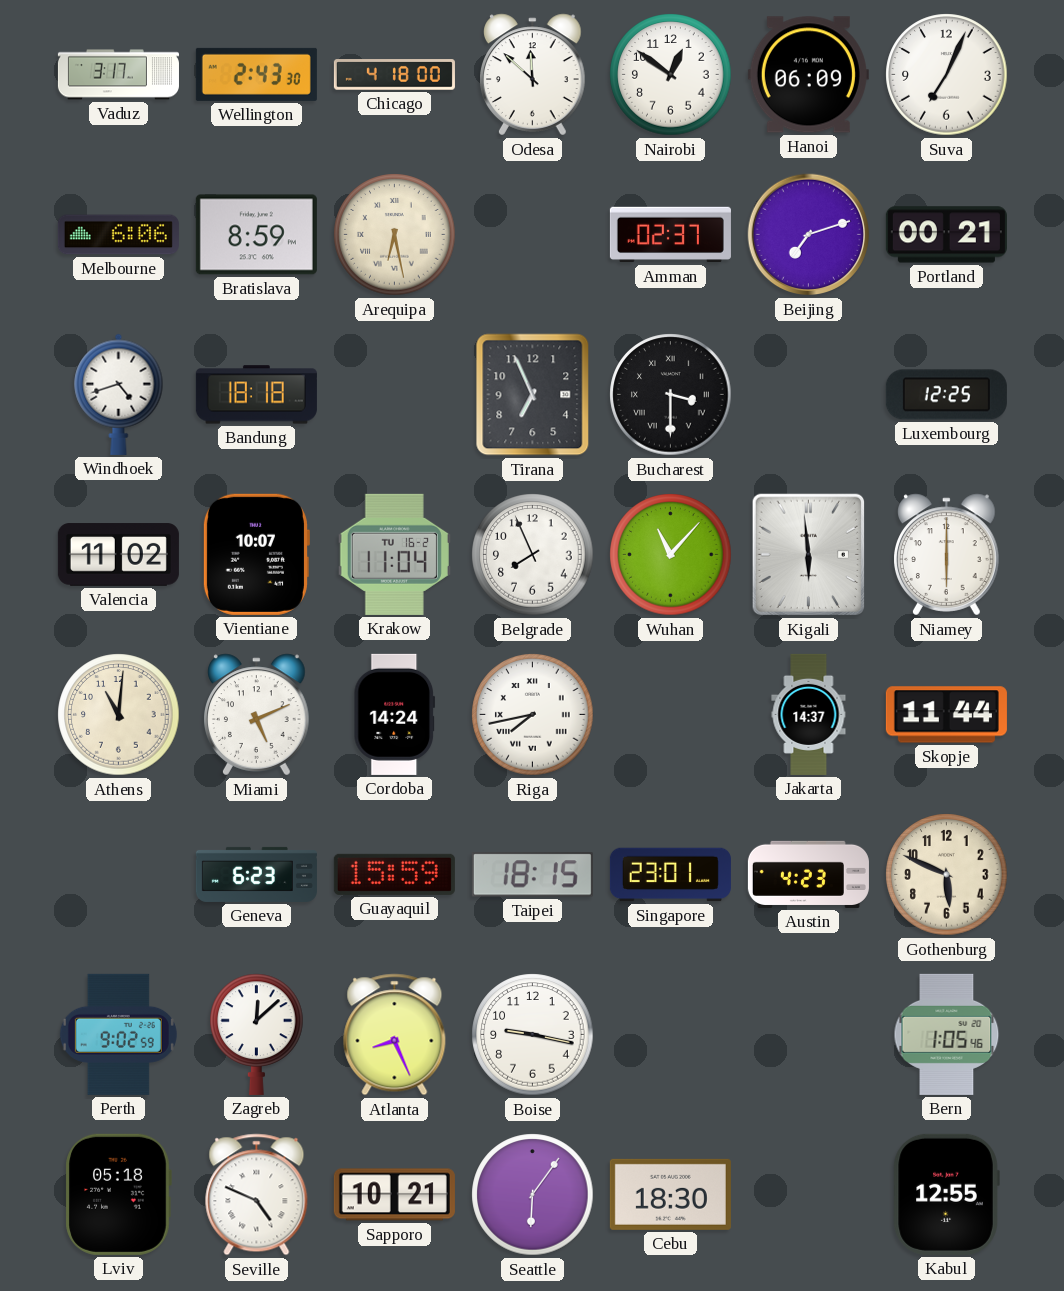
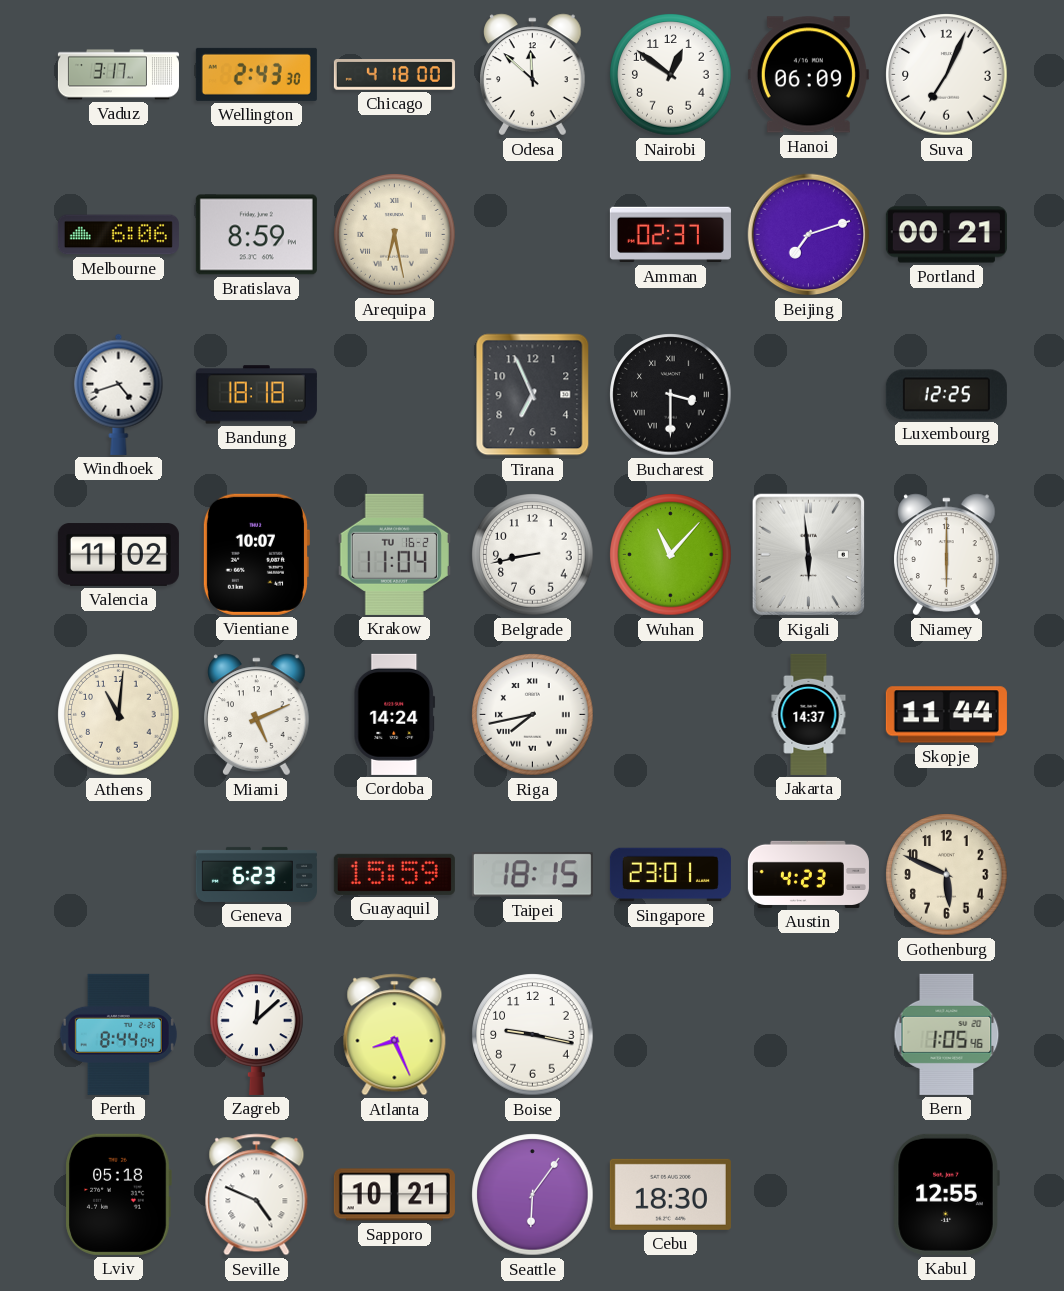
Belgrade: 7:56 -> 8:43
Perth: 9:02 -> 8:44
